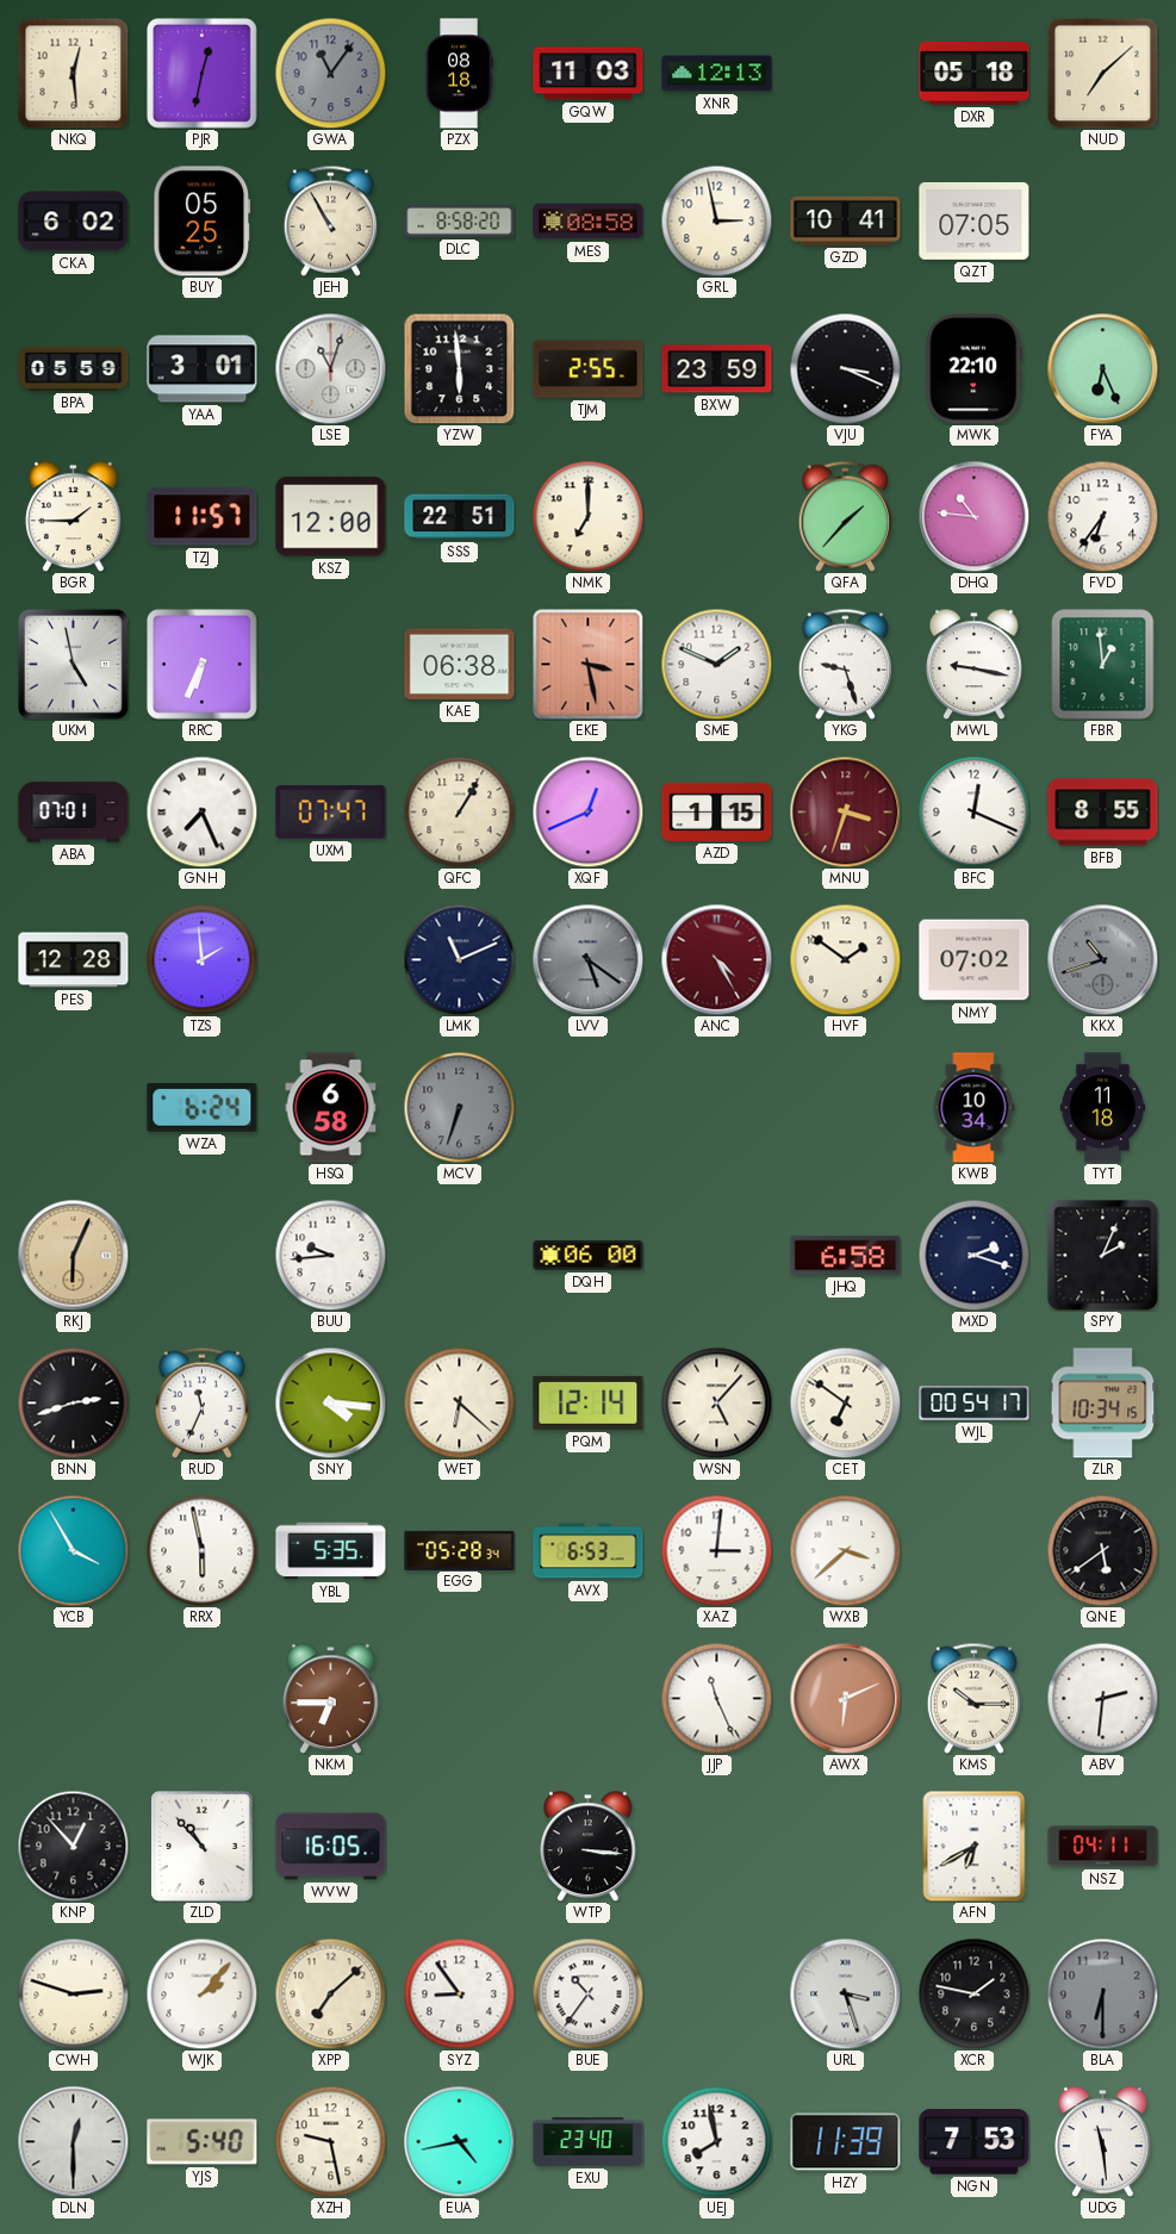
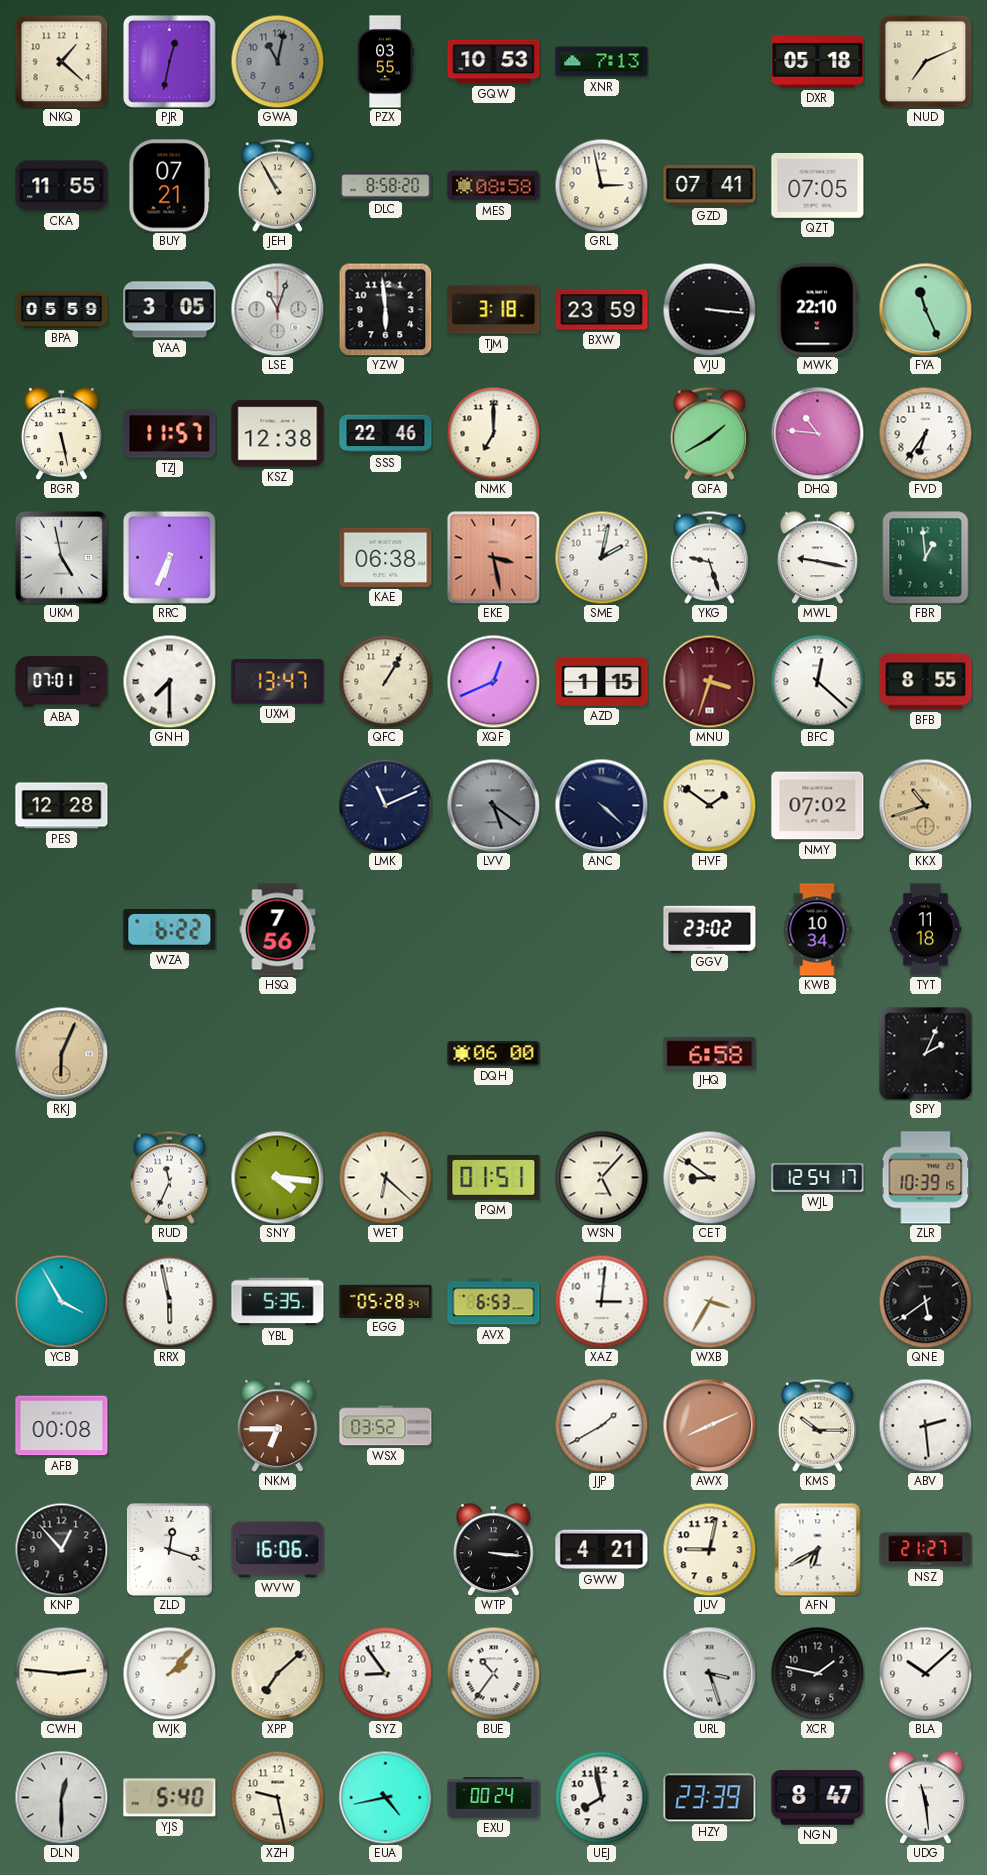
NKQ: 12:29 -> 1:22
GWA: 11:06 -> 11:02
PZX: 08:18 -> 03:55
GQW: 11:03 -> 10:53
XNR: 12:13 -> 7:13
NUD: 7:08 -> 7:11
CKA: 6:02 -> 11:55
BUY: 05:25 -> 07:21
GZD: 10:41 -> 07:41
YAA: 3:01 -> 3:05
TJM: 2:55 -> 3:18
VJU: 3:19 -> 3:16
FYA: 6:26 -> 11:26
BGR: 1:45 -> 5:28
KSZ: 12:00 -> 12:38
SSS: 22:51 -> 22:46
QFA: 1:37 -> 1:40
SME: 1:49 -> 2:02
GNH: 7:26 -> 7:30
UXM: 07:47 -> 13:47
BFC: 12:19 -> 12:22
TZS: 1:59 -> none
ANC: 4:25 -> 4:22
ANC dial: burgundy -> navy
KKX dial: grey -> champagne
WZA: 6:24 -> 6:22
HSQ: 6:58 -> 7:56
MCV: 6:33 -> none
GGV: none -> 23:02
BUU: 9:44 -> none
MXD: 2:18 -> none
BNN: 2:42 -> none
PQM: 12:14 -> 01:51
CET: 6:51 -> 8:51
WJL: 00:54 -> 12:54
ZLR: 10:34 -> 10:39
WXB: 3:38 -> 3:35
AFB: none -> 00:08
WSX: none -> 03:52
JJP: 11:26 -> 1:40
AWX: 6:11 -> 8:11
ABV: 2:31 -> 2:29
ZLD: 10:53 -> 12:18
WVW: 16:05 -> 16:06
GWW: none -> 4:21
JUV: none -> 9:02
NSZ: 04:11 -> 21:27
CWH: 2:48 -> 2:46
BLA: 6:30 -> 10:08
BLA dial: grey -> white
EXU: 23:40 -> 00:24
HZY: 11:39 -> 23:39
NGN: 7:53 -> 8:47
